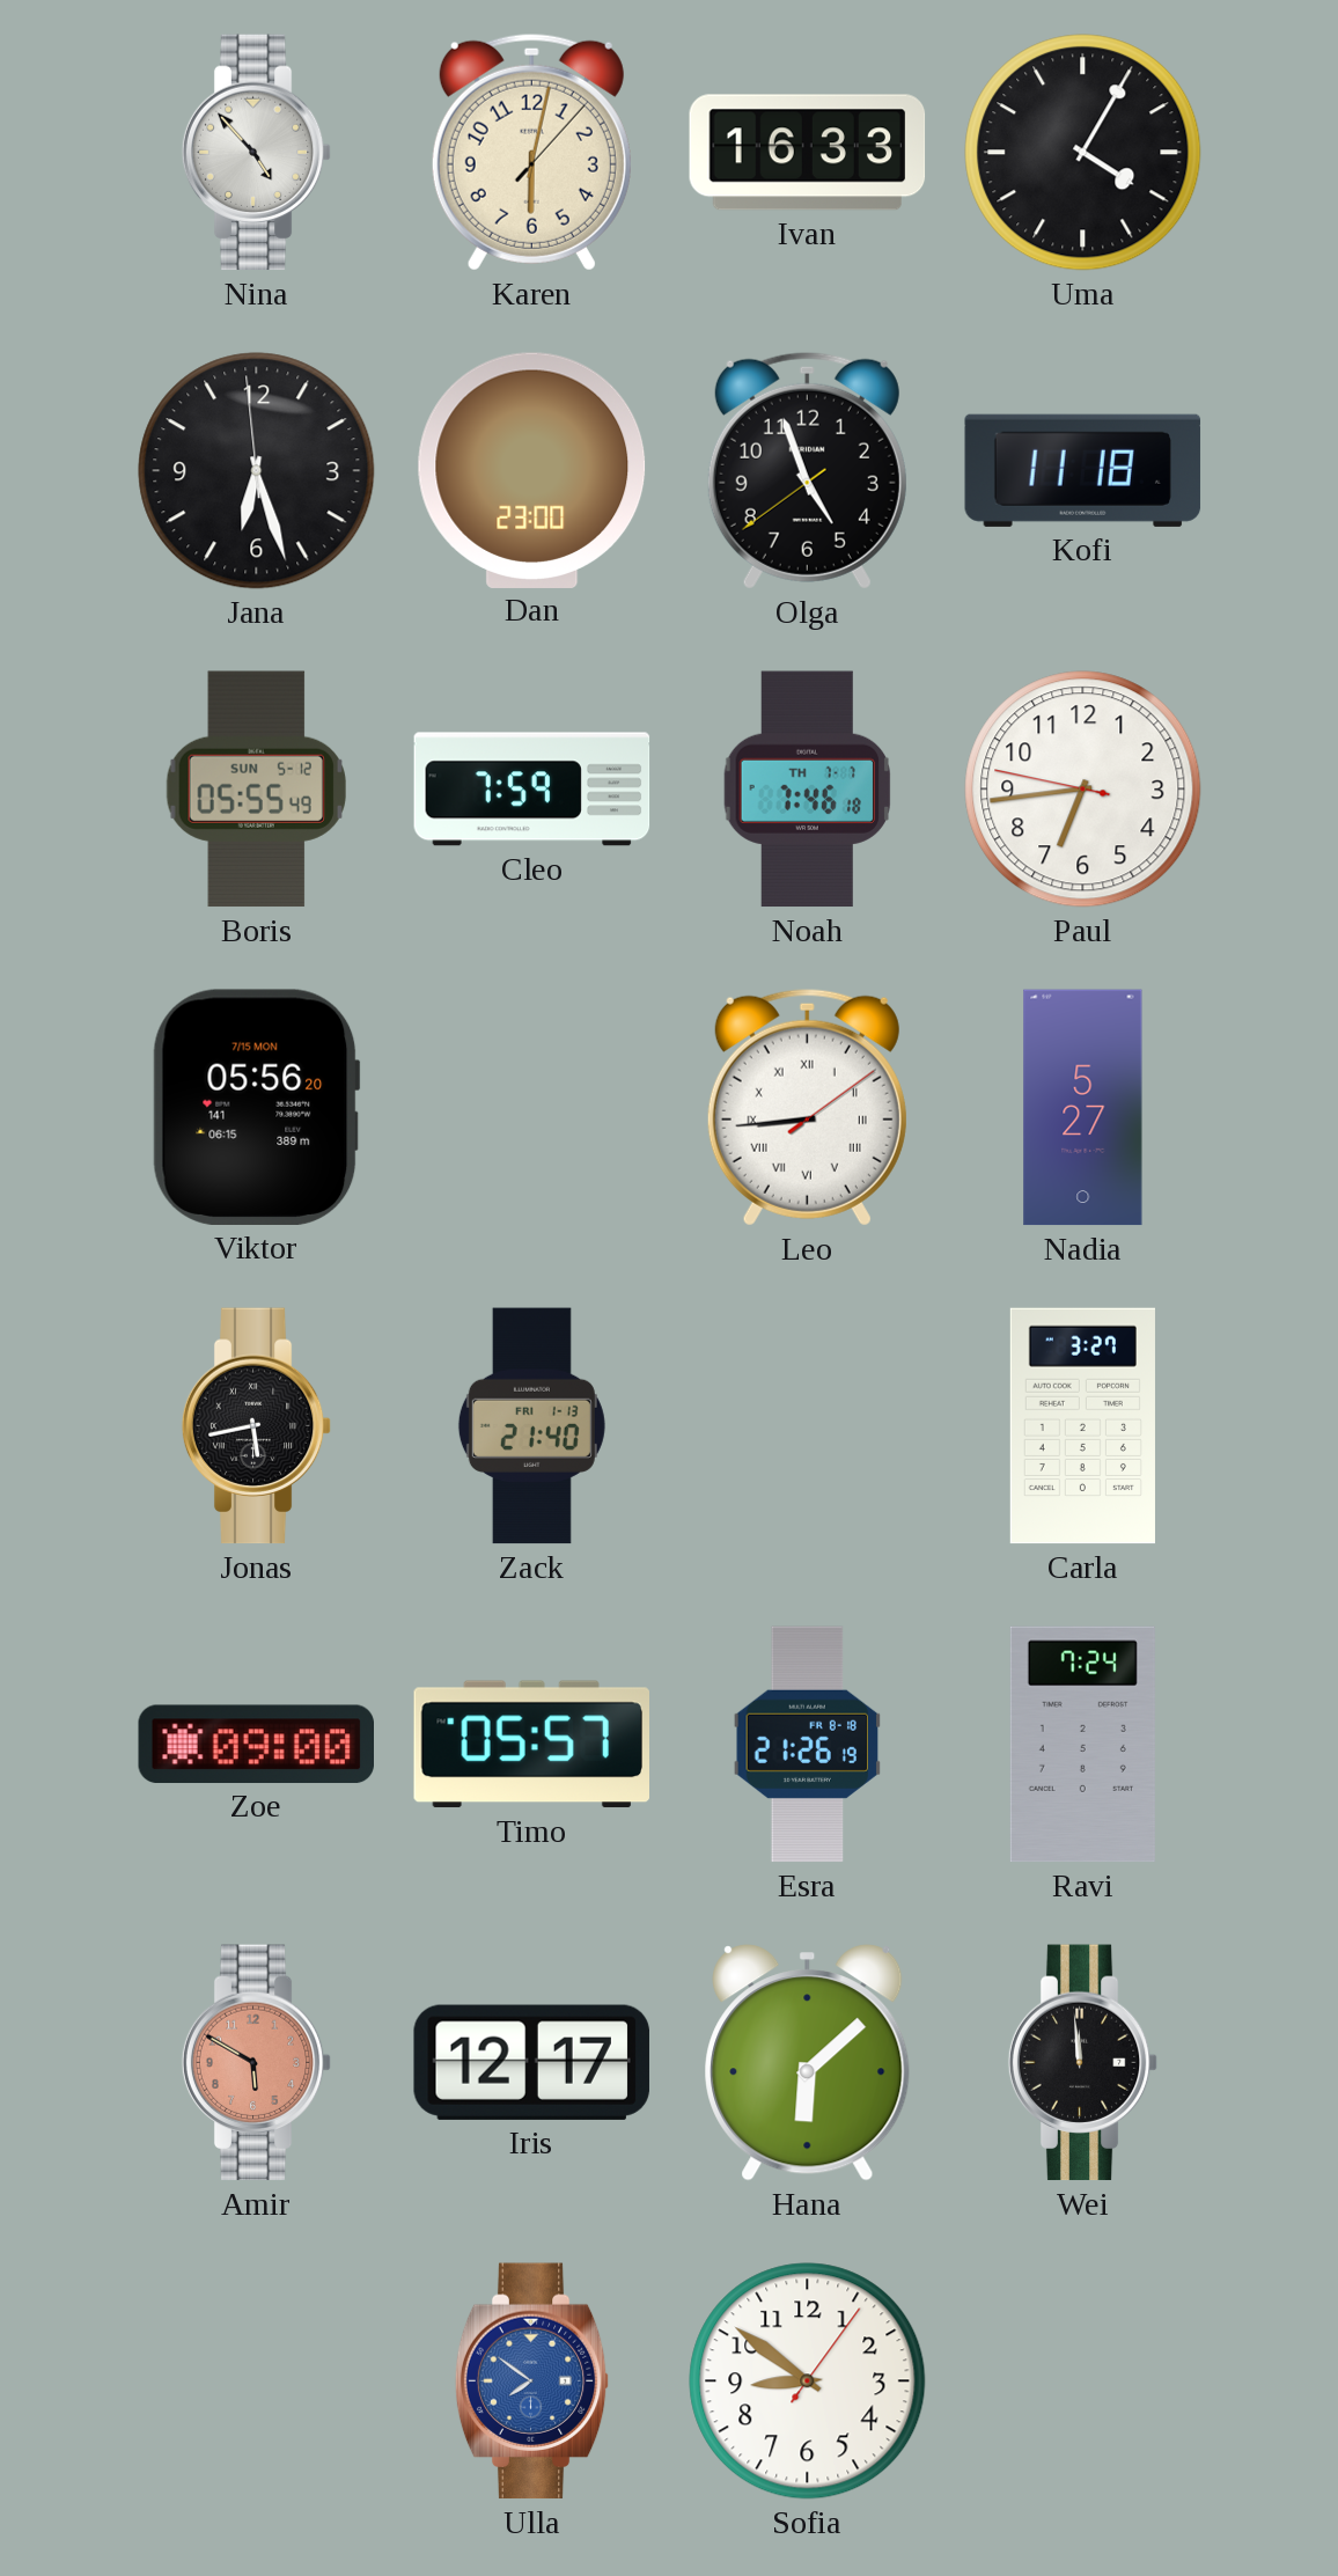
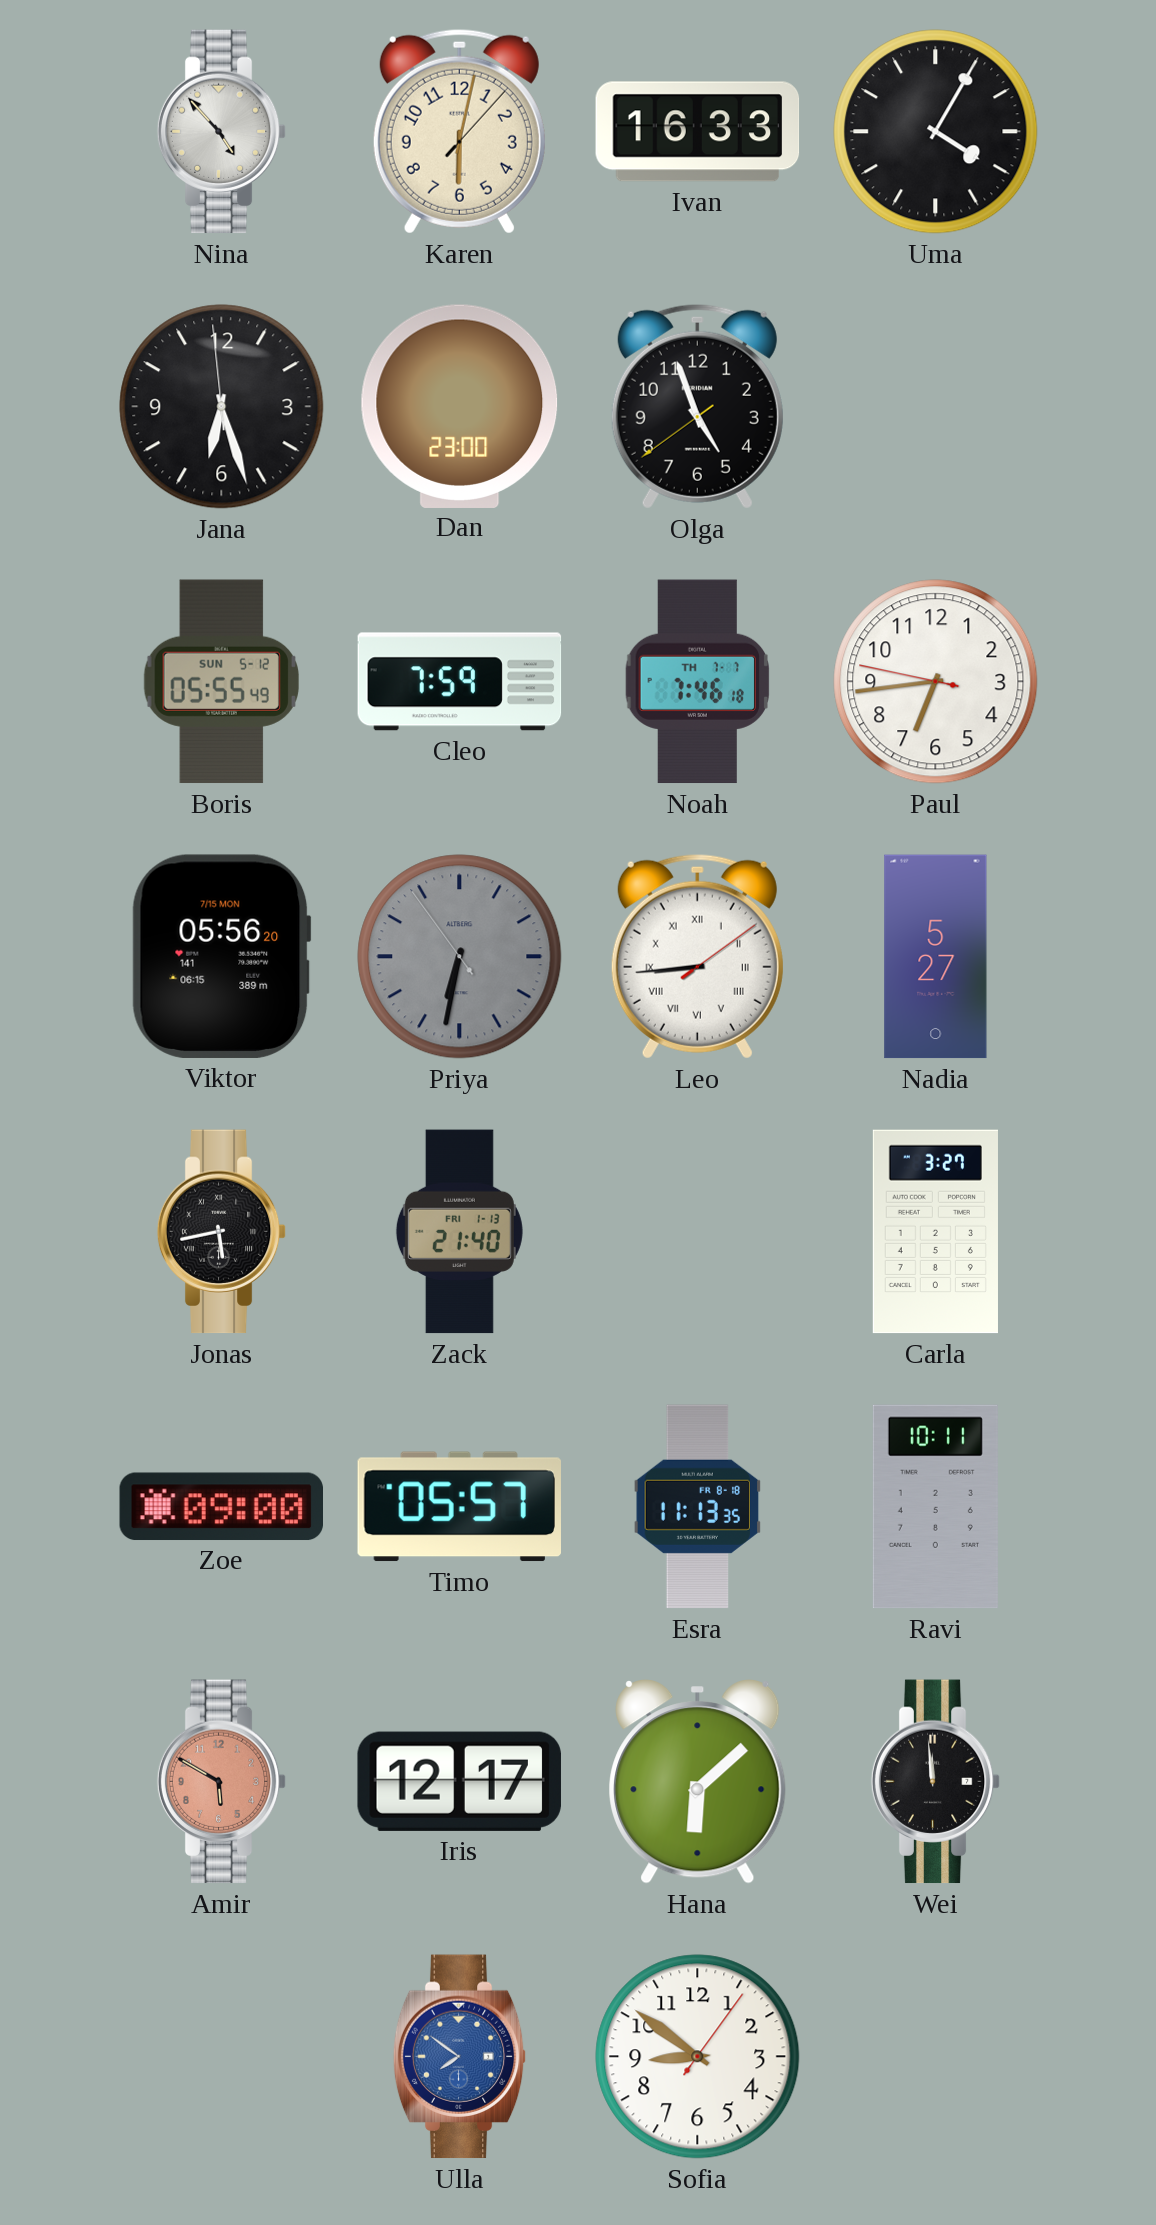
Kofi: 11:18 -> none
Priya: none -> 6:31
Esra: 21:26 -> 11:13
Ravi: 7:24 -> 10:11
